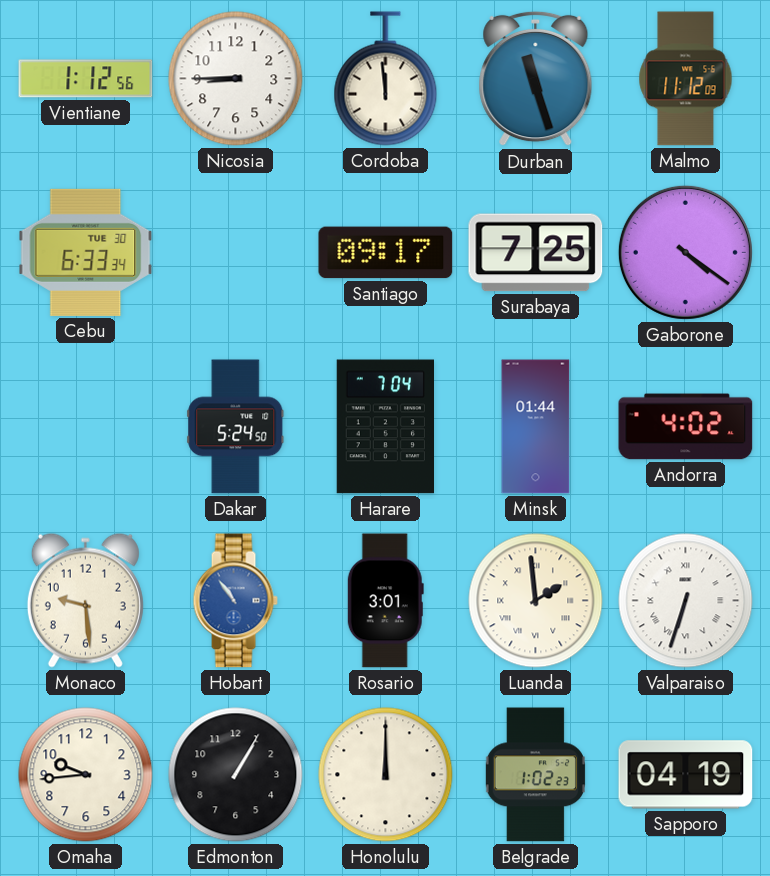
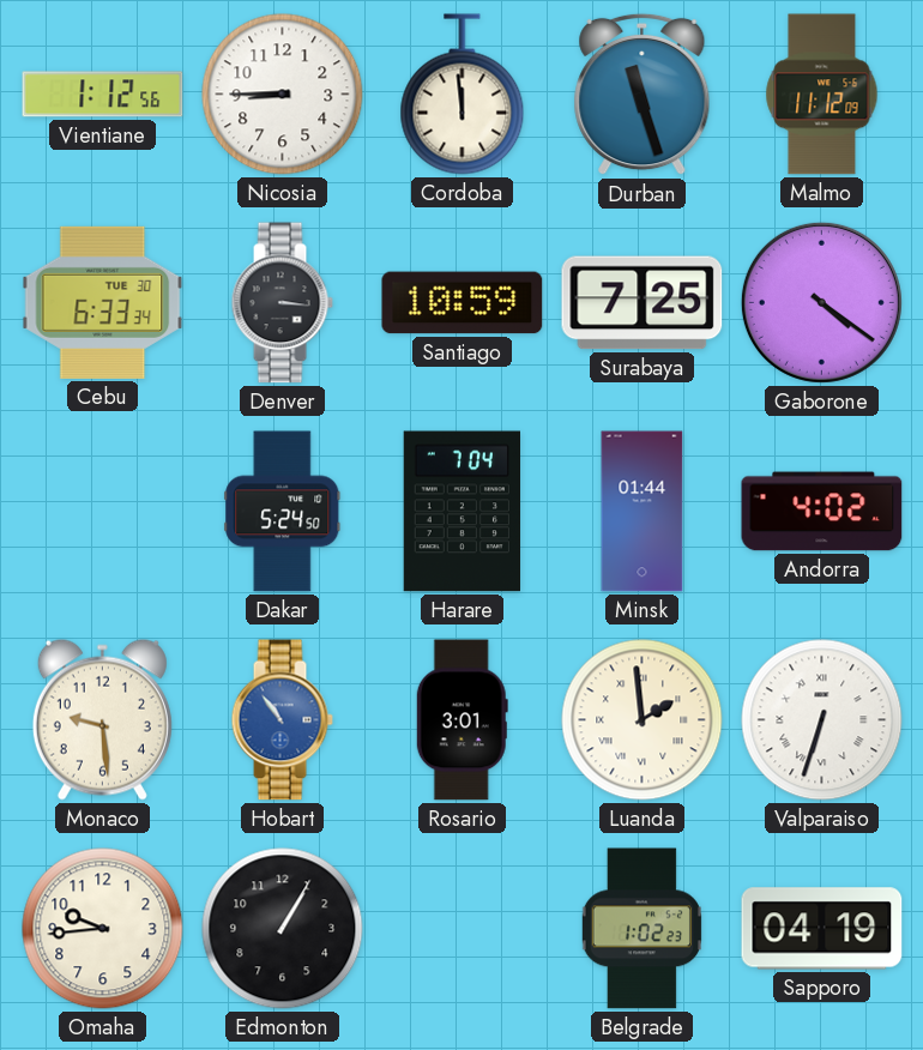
Denver: none -> 3:16
Santiago: 09:17 -> 10:59
Honolulu: 12:00 -> none
